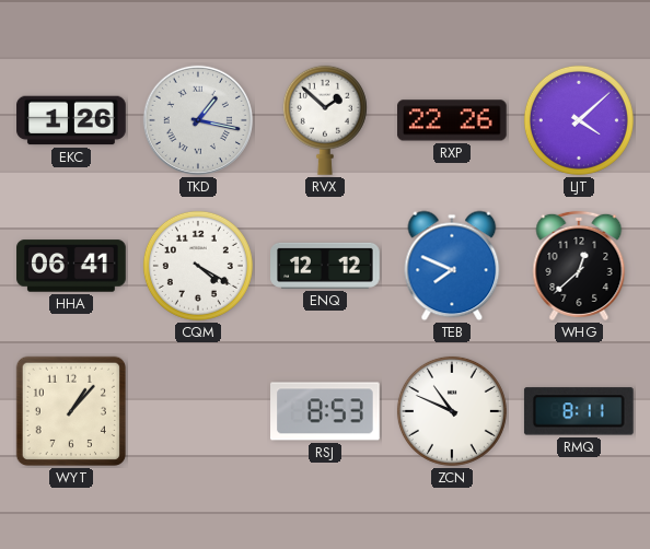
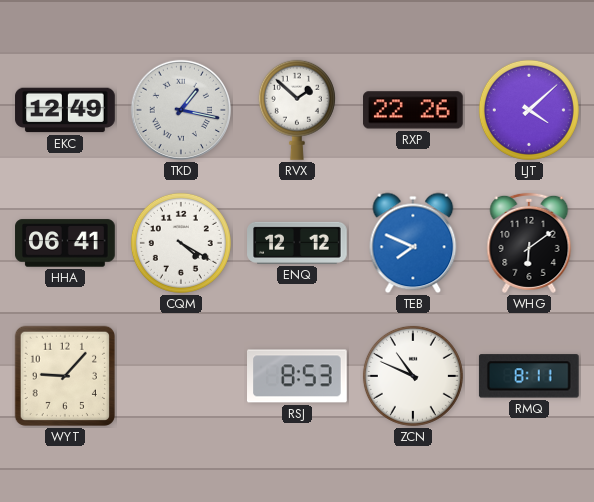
EKC: 1:26 -> 12:49
WHG: 12:38 -> 6:09
WYT: 1:07 -> 9:07
